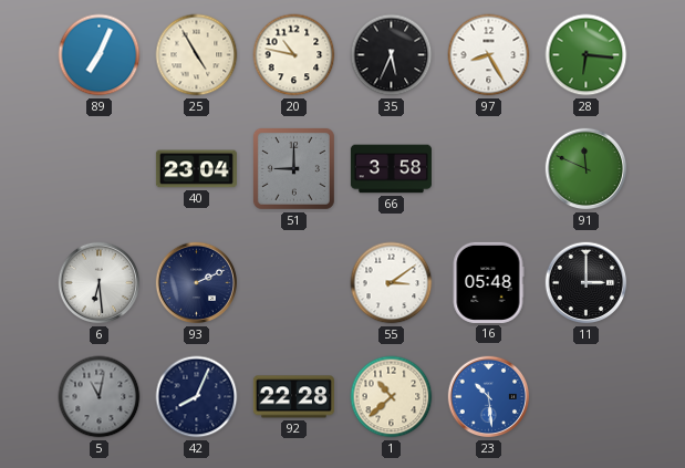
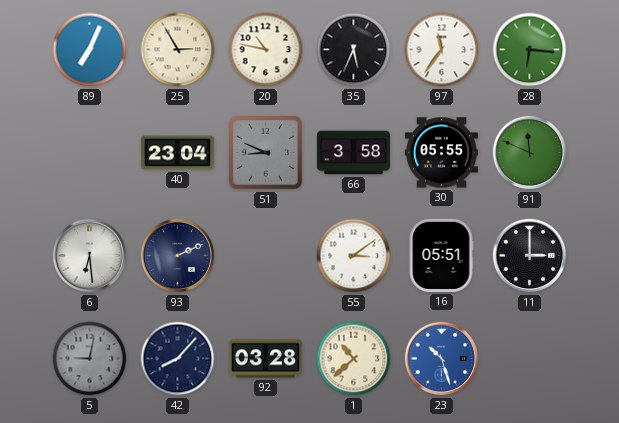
25: 4:55 -> 2:55
97: 8:25 -> 11:36
51: 9:00 -> 8:49
30: none -> 05:55
16: 05:48 -> 05:51
5: 11:02 -> 9:02
42: 8:04 -> 8:07
92: 22:28 -> 03:28
23: 10:29 -> 10:27
